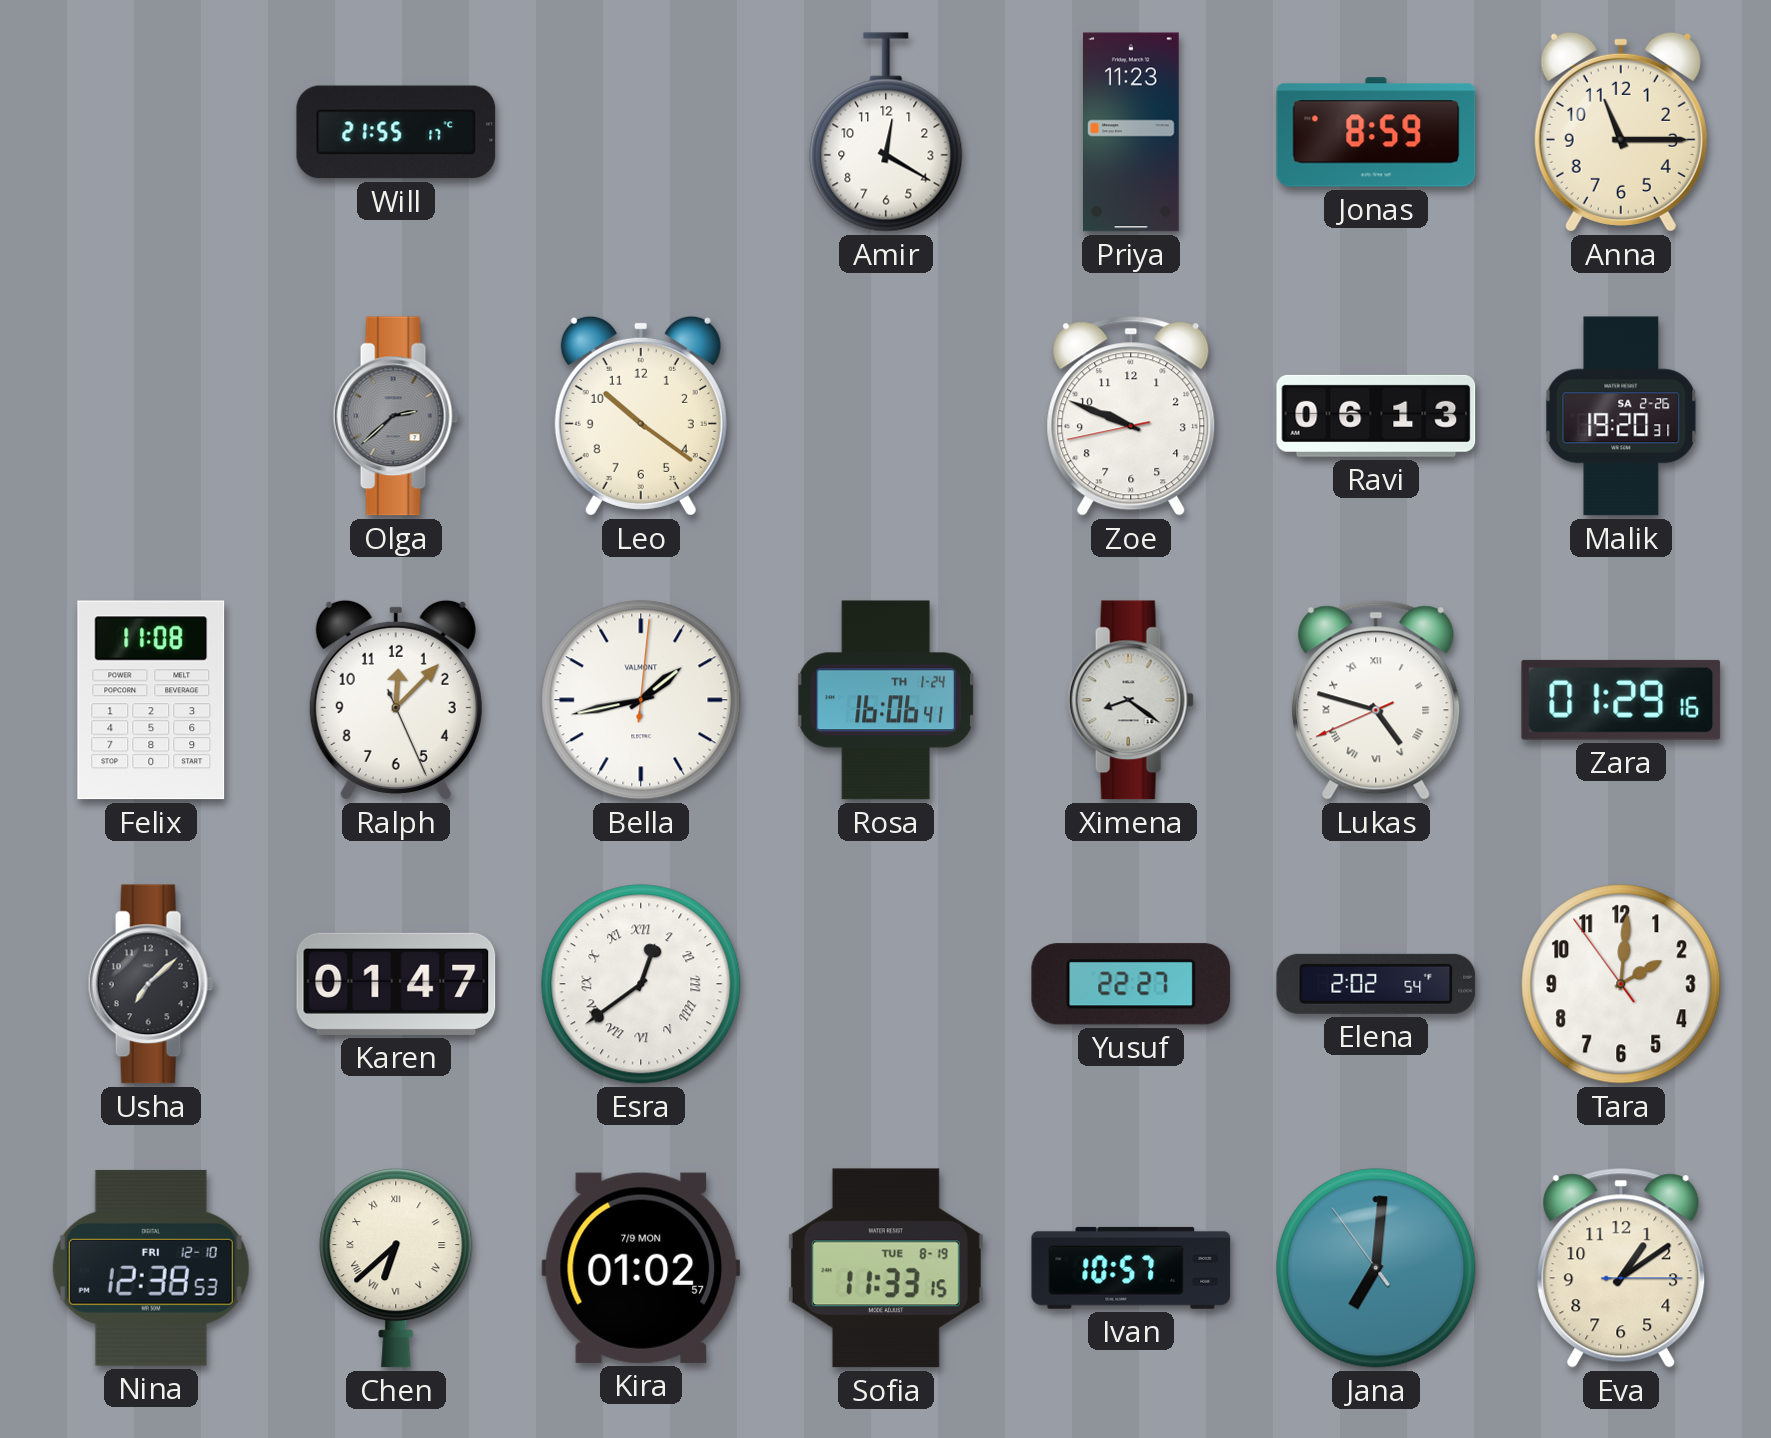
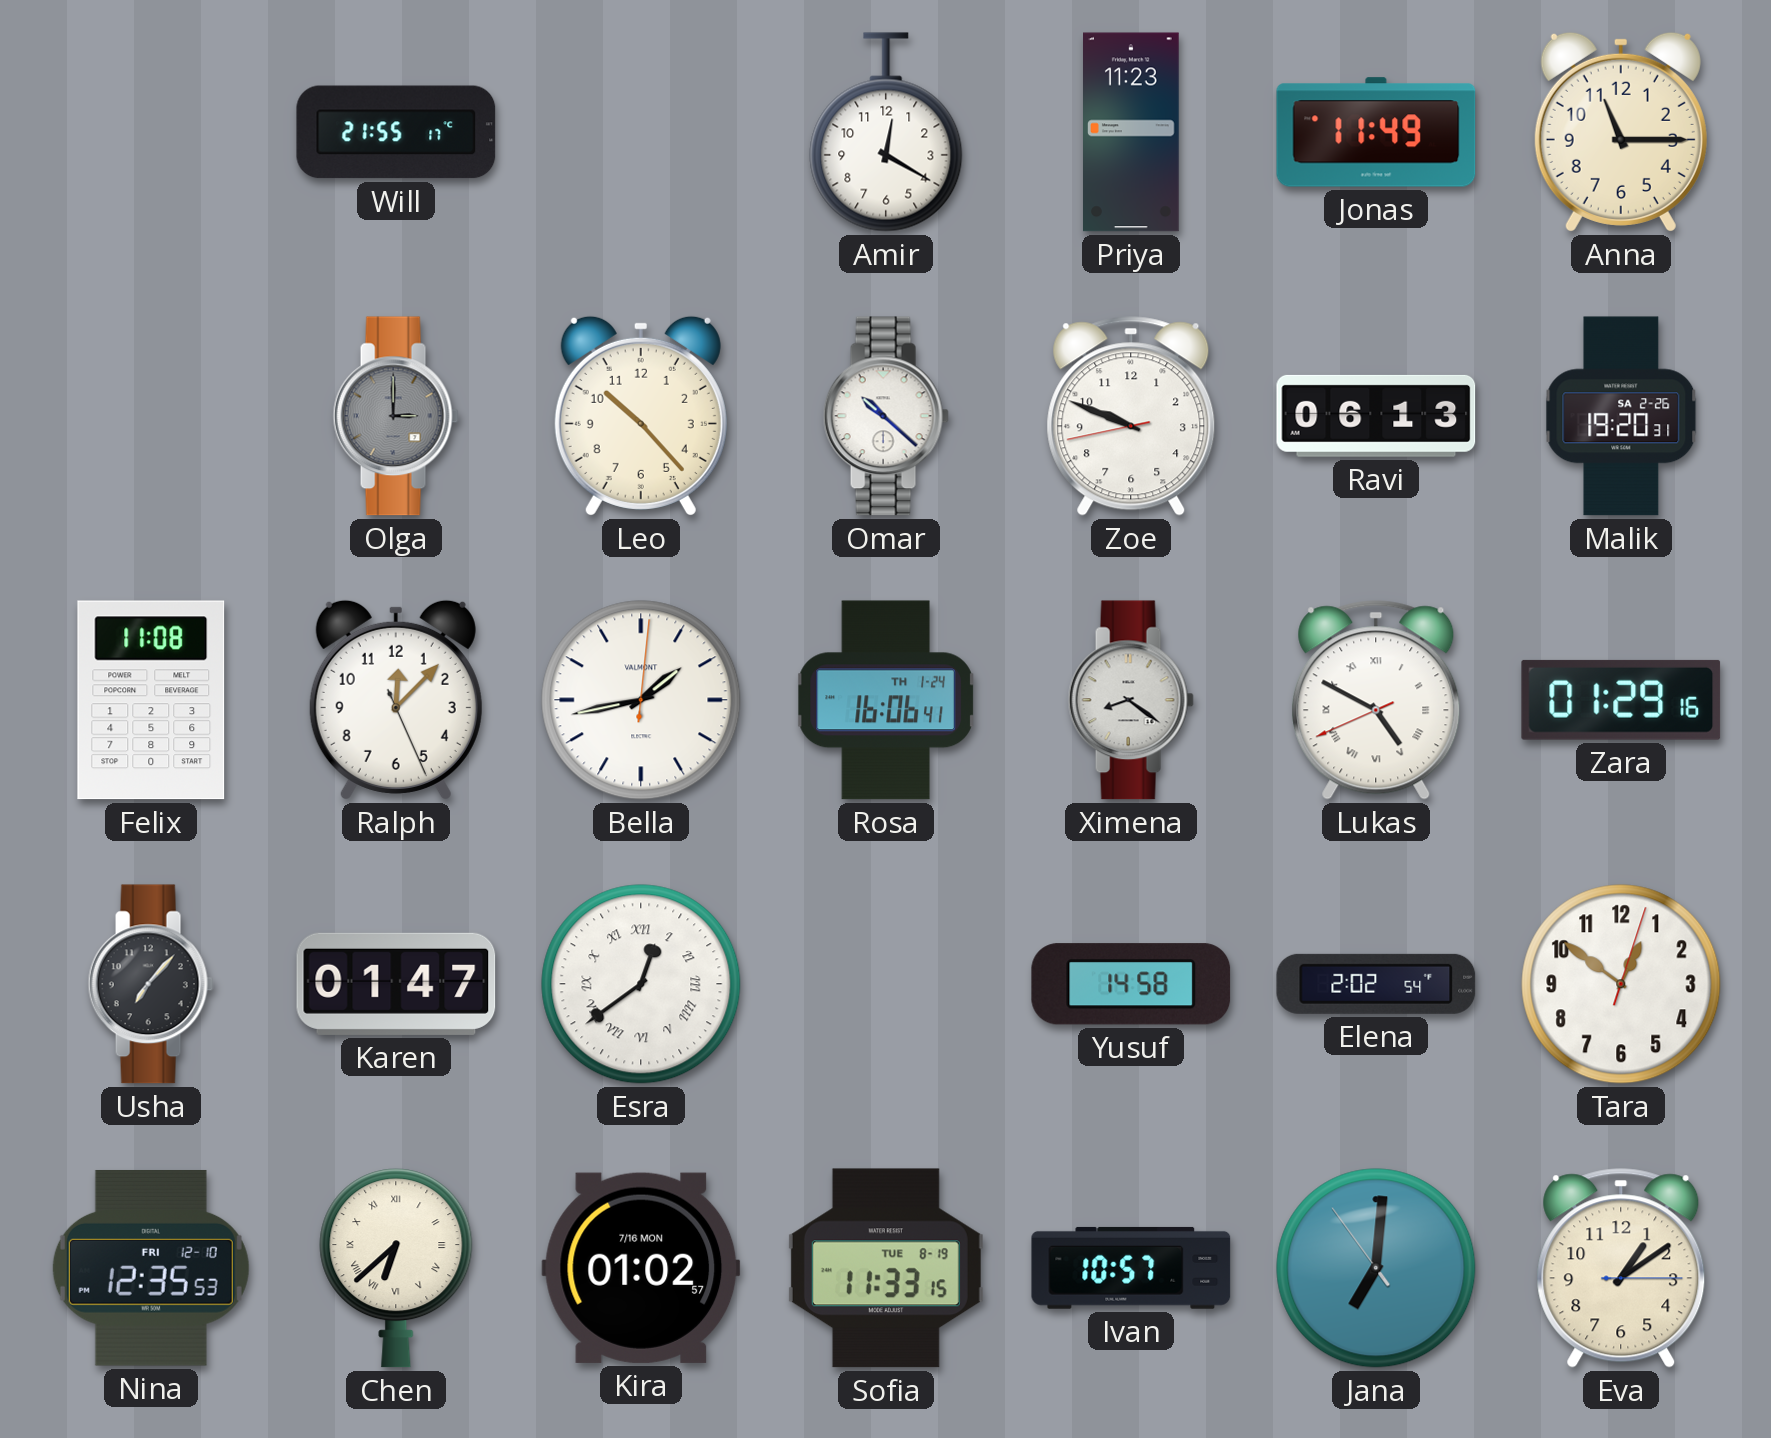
Jonas: 8:59 -> 11:49
Olga: 2:38 -> 3:00
Leo: 10:21 -> 10:23
Omar: none -> 10:22
Lukas: 4:47 -> 4:49
Usha: 7:08 -> 7:07
Yusuf: 22:27 -> 14:58
Tara: 2:00 -> 12:51
Nina: 12:38 -> 12:35
Kira date: 7/9 MON -> 7/16 MON
